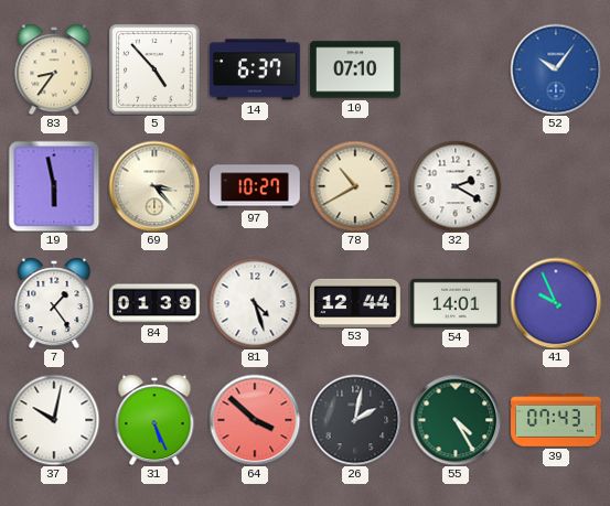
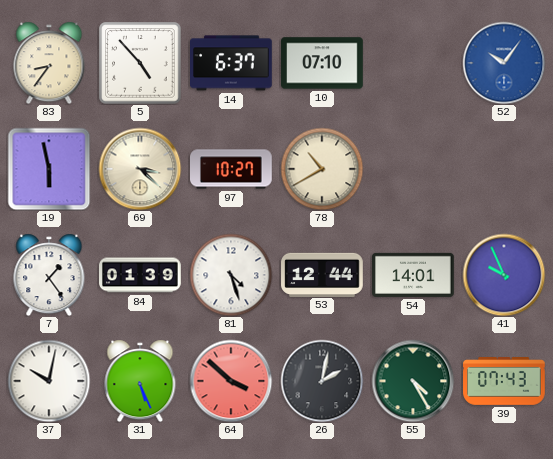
69: 3:23 -> 3:22
32: 2:20 -> none
